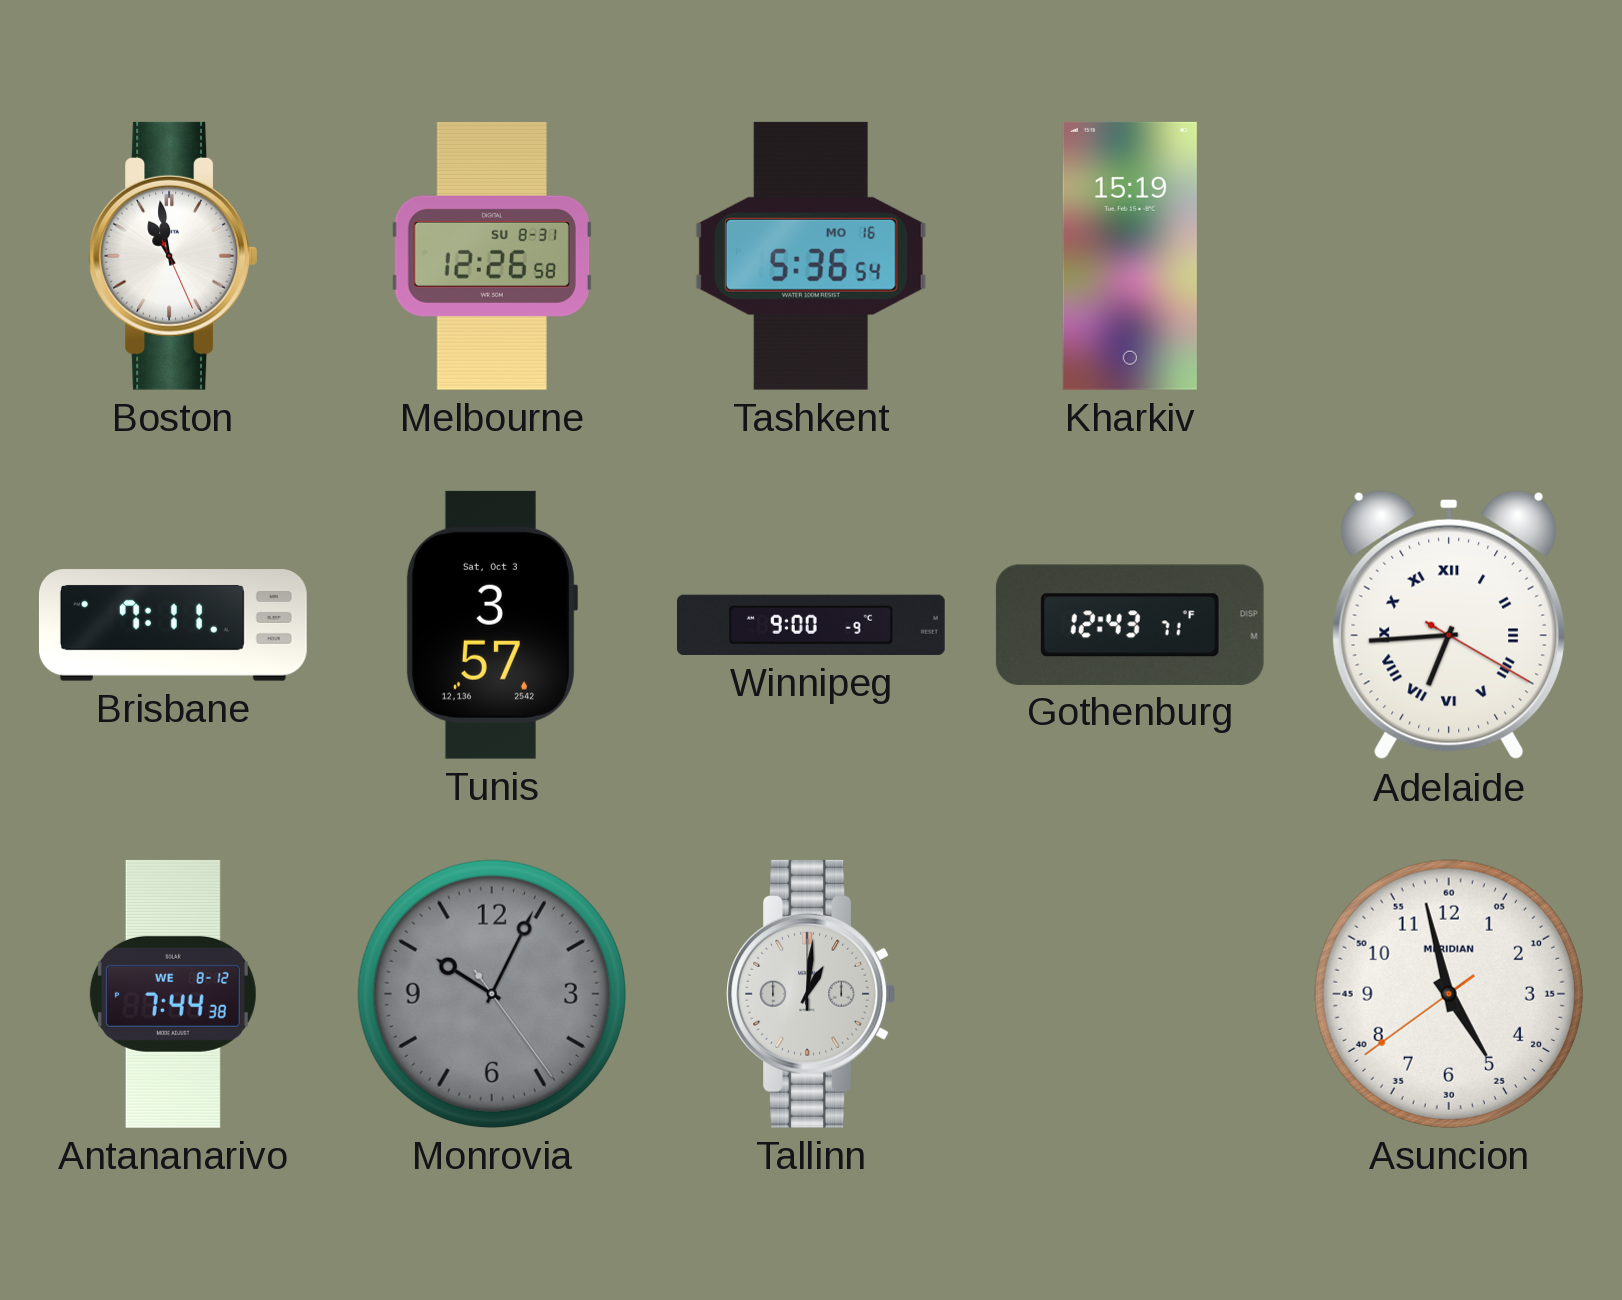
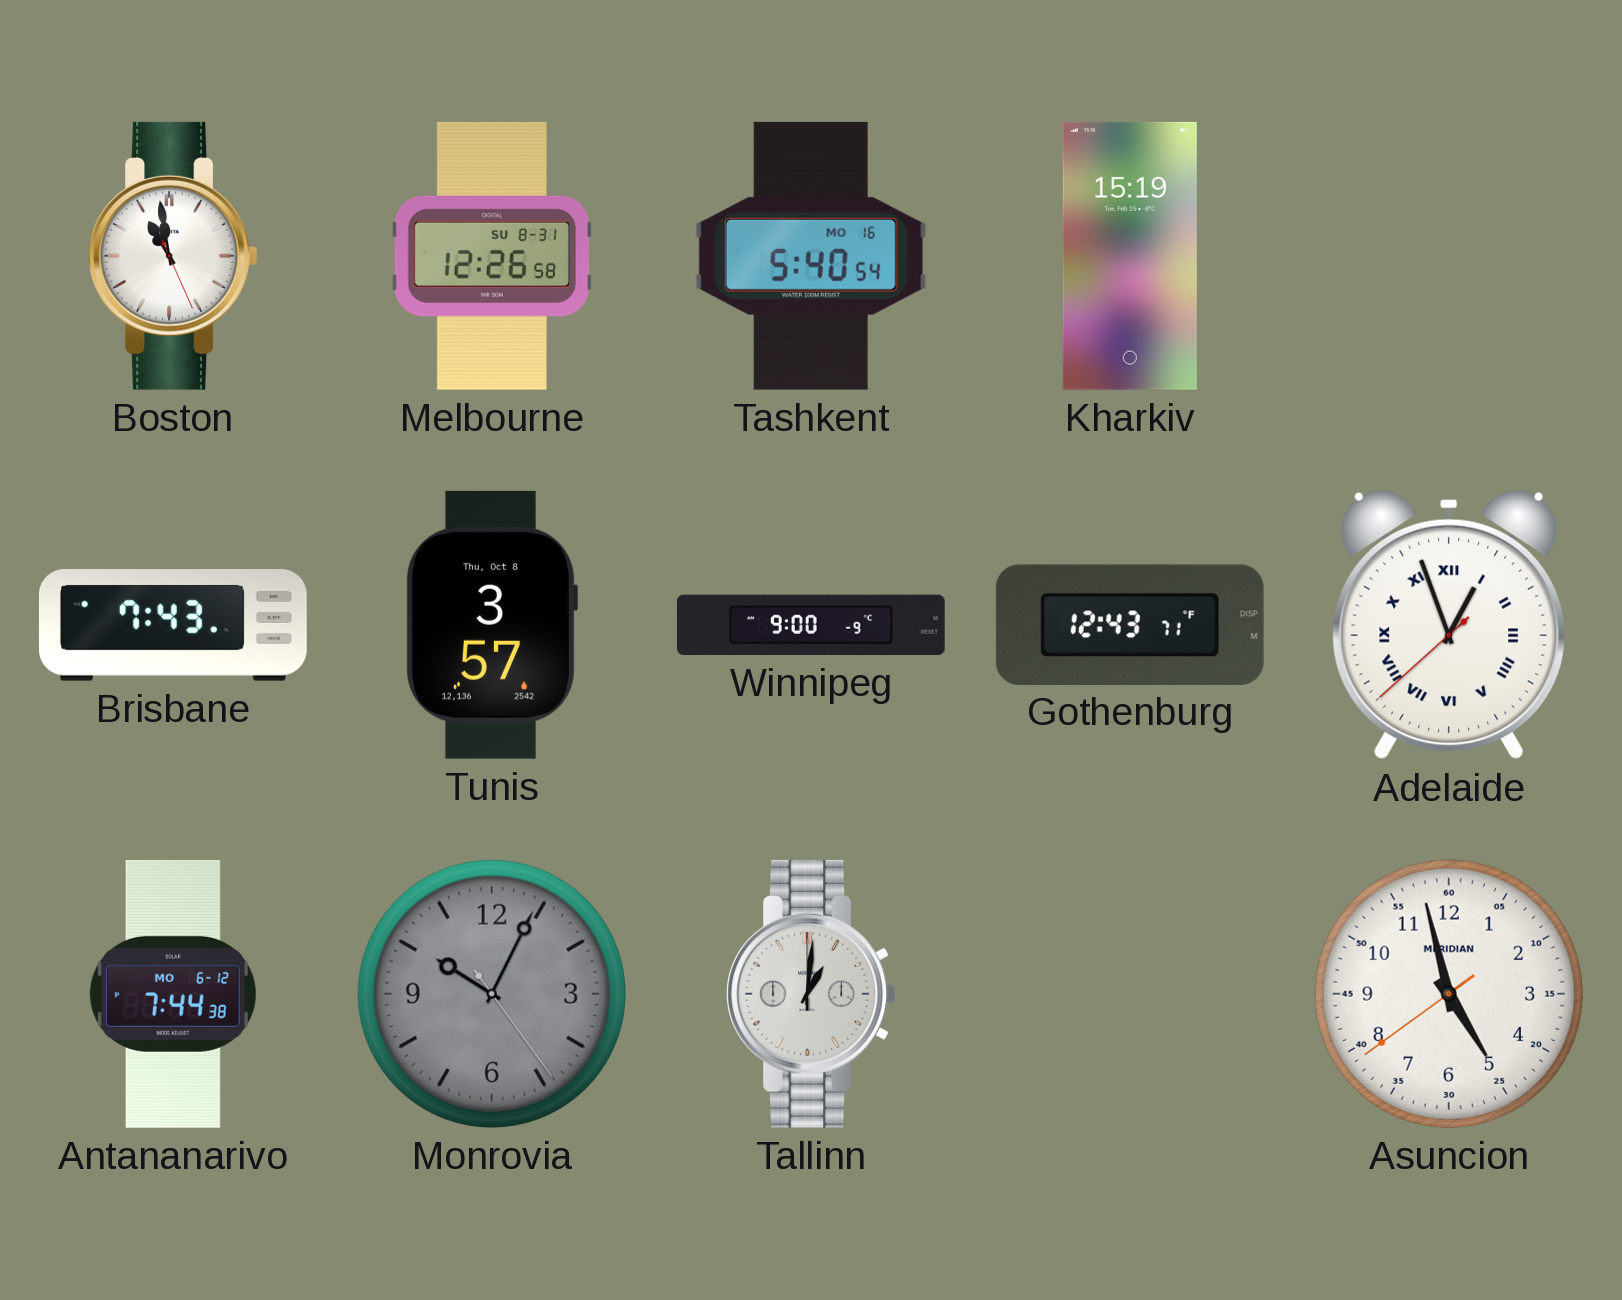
Tashkent: 5:36 -> 5:40
Brisbane: 7:11 -> 7:43
Tunis date: Sat, Oct 3 -> Thu, Oct 8
Adelaide: 6:44 -> 12:56
Antananarivo date: WE 8-12 -> MO 6-12
